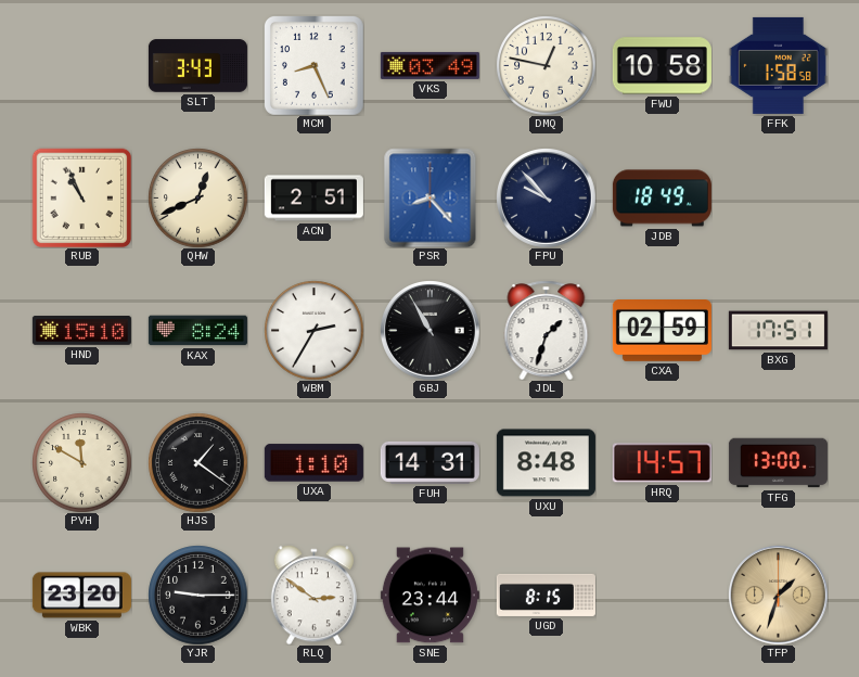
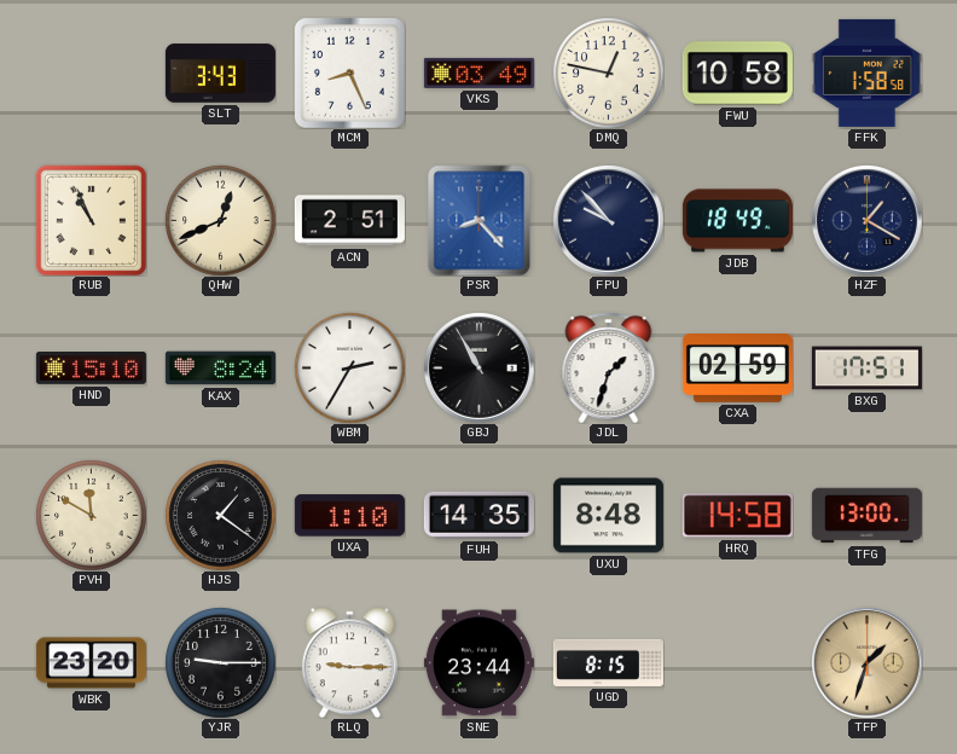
HZF: none -> 1:20
FUH: 14:31 -> 14:35
HRQ: 14:57 -> 14:58
RLQ: 2:51 -> 9:15
